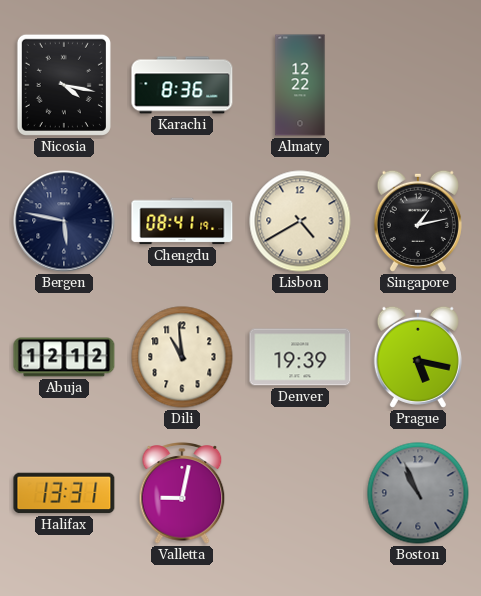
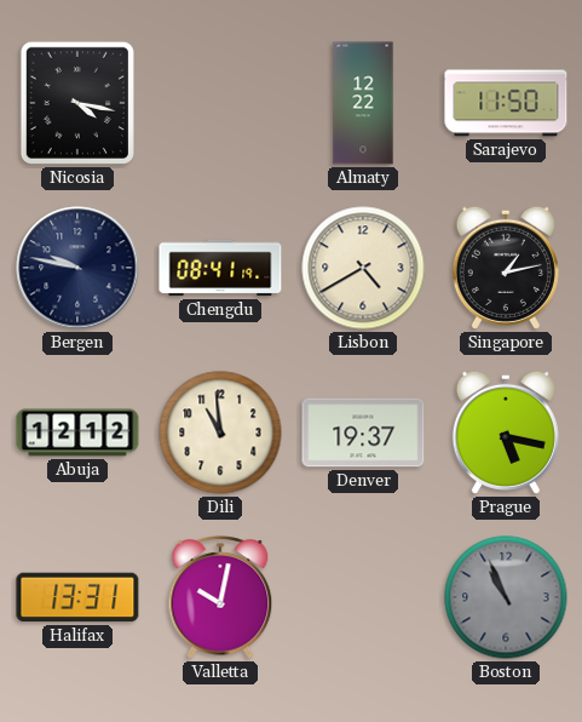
Karachi: 8:36 -> none
Sarajevo: none -> 11:50
Bergen: 5:47 -> 9:47
Denver: 19:39 -> 19:37
Valletta: 9:02 -> 10:02
